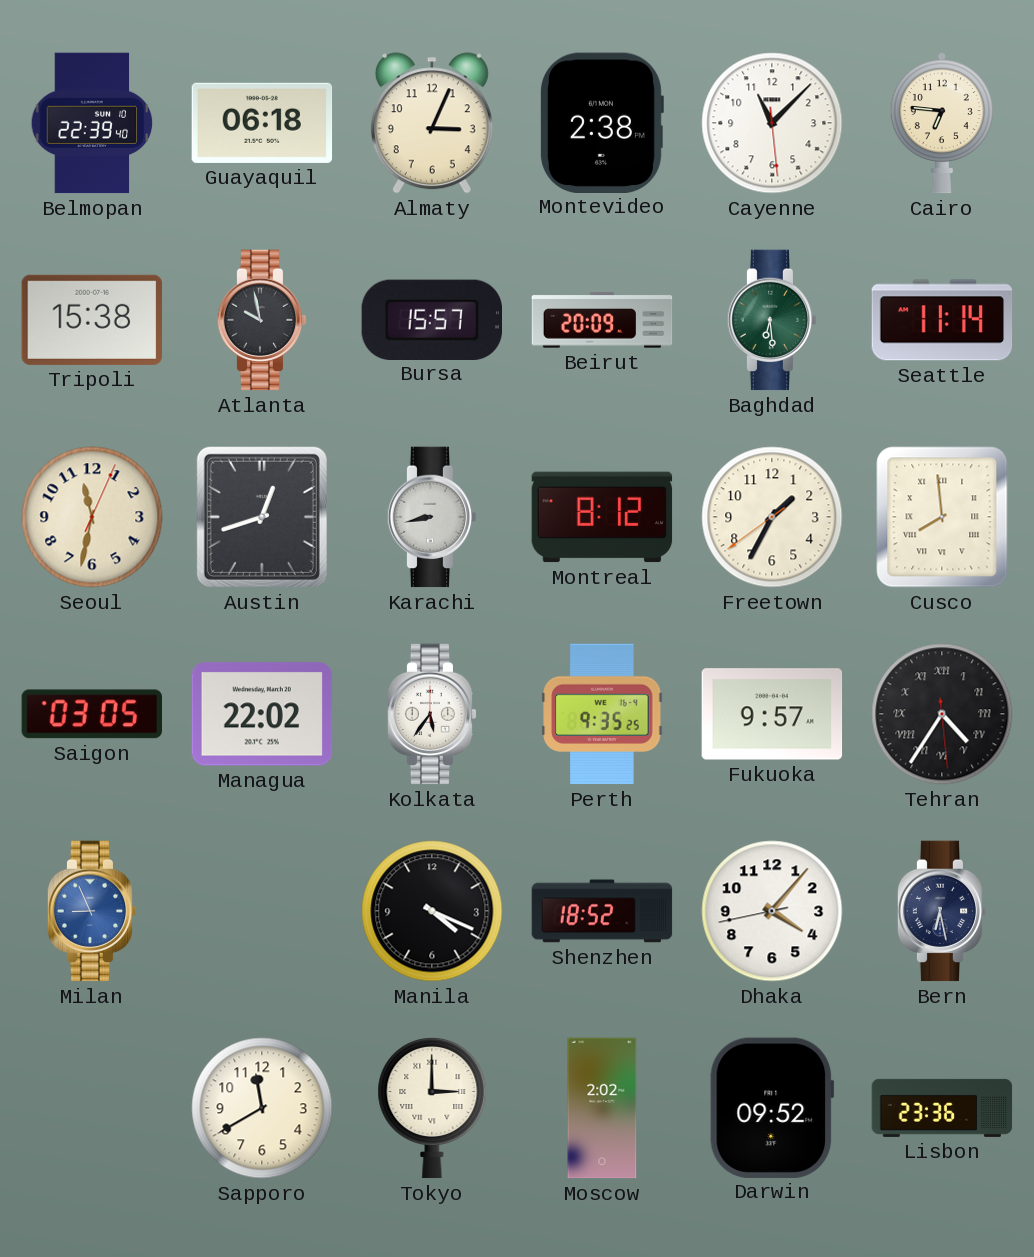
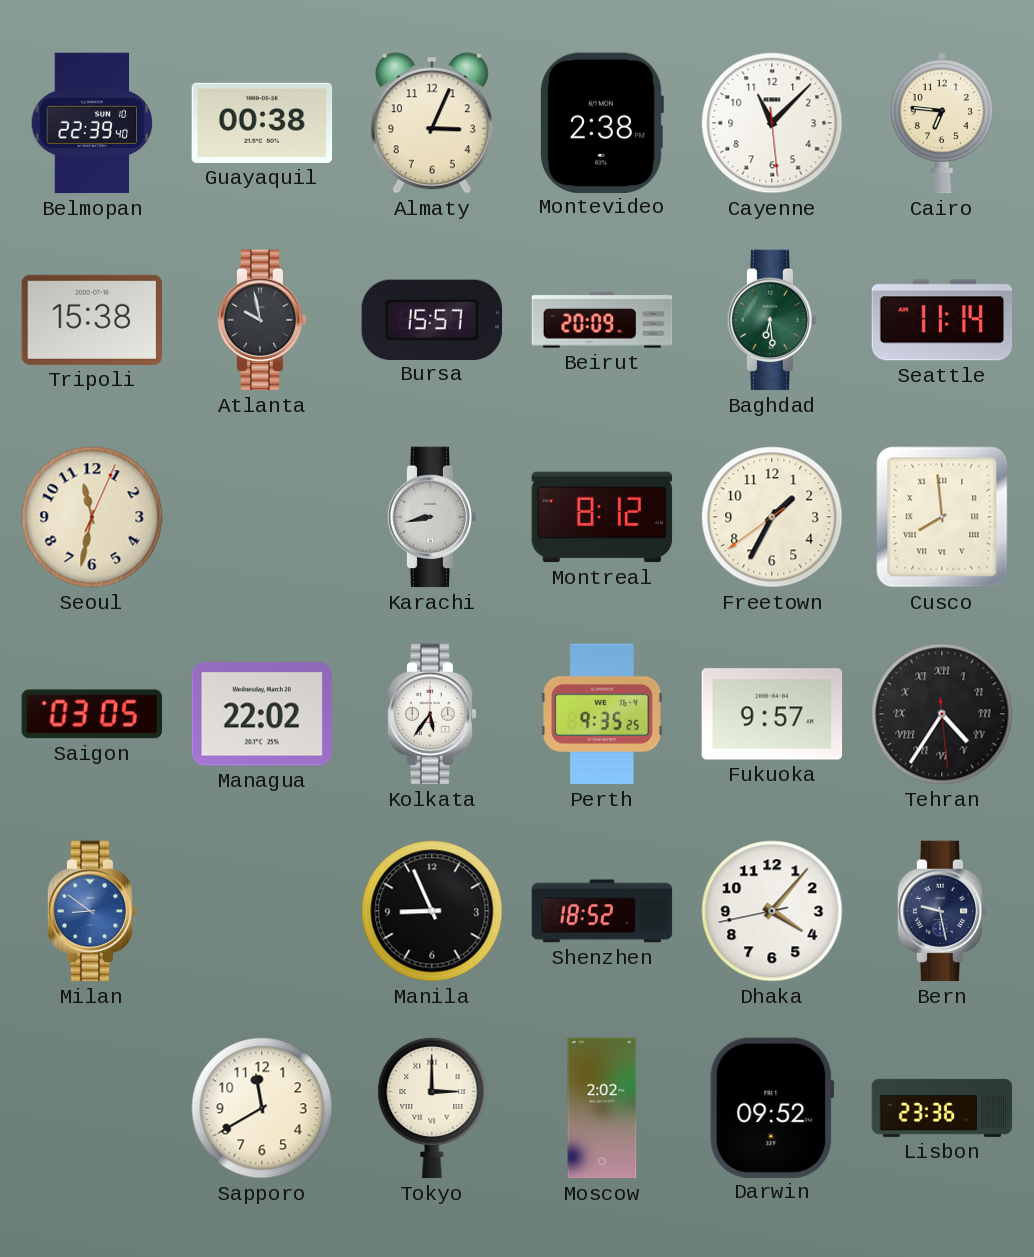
Guayaquil: 06:18 -> 00:38
Austin: 12:42 -> none
Milan: 8:56 -> 8:51
Manila: 4:19 -> 8:56
Bern: 6:28 -> 9:28
